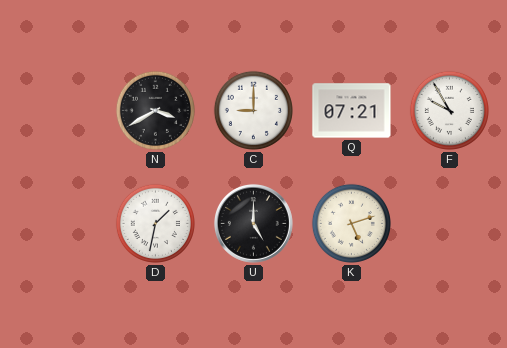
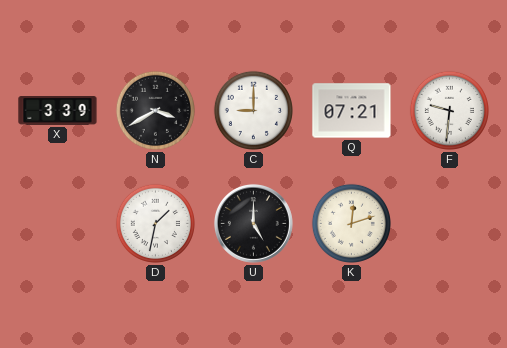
X: none -> 3:39
F: 9:55 -> 9:31
K: 5:12 -> 12:12
